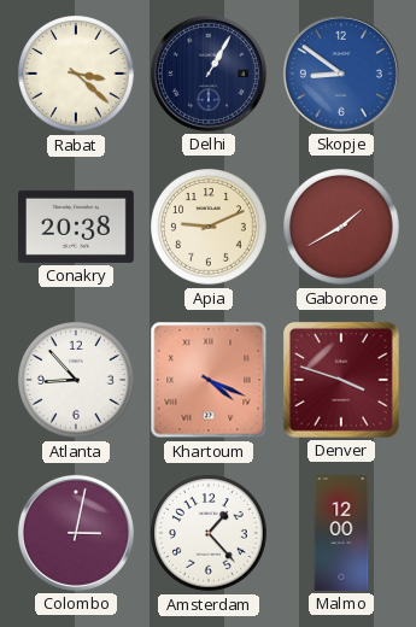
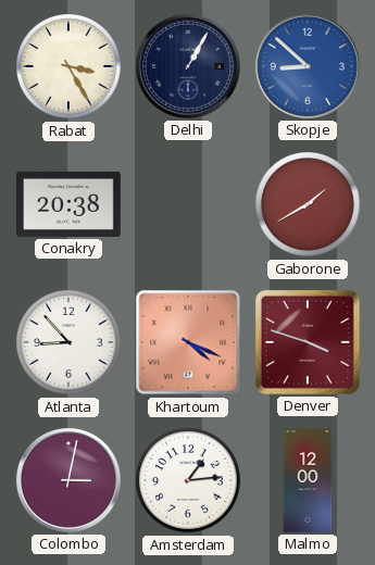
Rabat: 3:22 -> 3:25
Skopje: 8:51 -> 8:52
Apia: 9:11 -> none
Amsterdam: 1:23 -> 1:14
